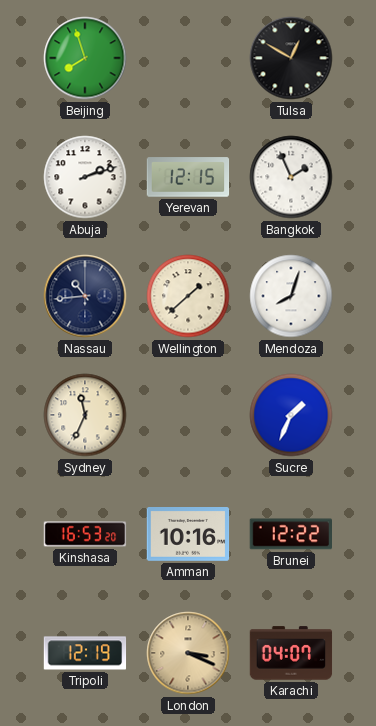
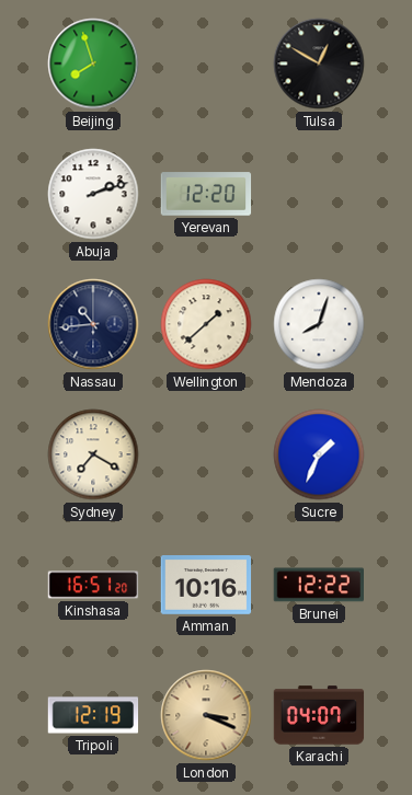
Yerevan: 12:15 -> 12:20
Bangkok: 1:56 -> none
Sydney: 11:34 -> 7:20
Kinshasa: 16:53 -> 16:51
